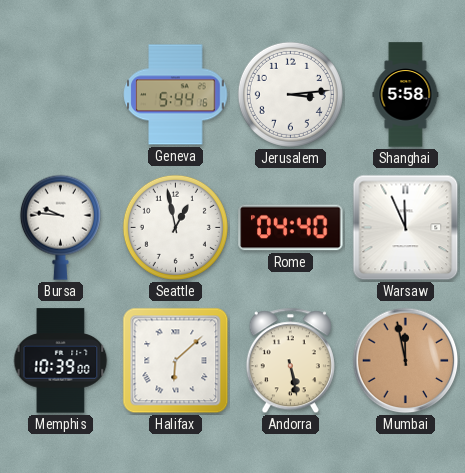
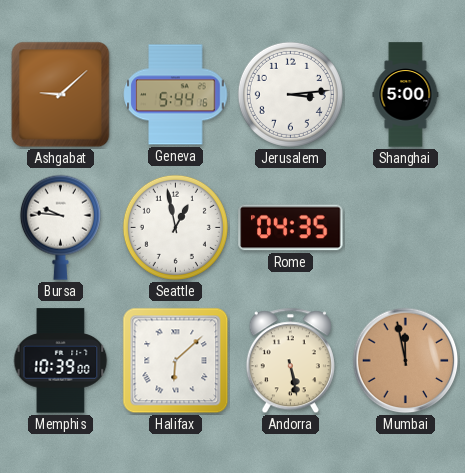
Ashgabat: none -> 9:08
Shanghai: 5:58 -> 5:00
Rome: 04:40 -> 04:35
Warsaw: 11:56 -> none
